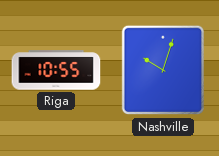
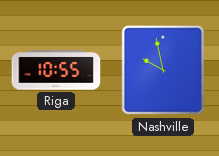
Nashville: 10:03 -> 9:58
